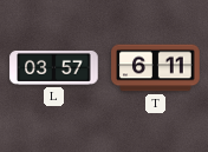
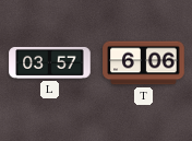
T: 6:11 -> 6:06
